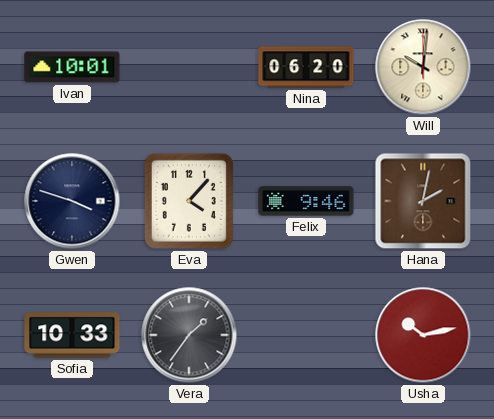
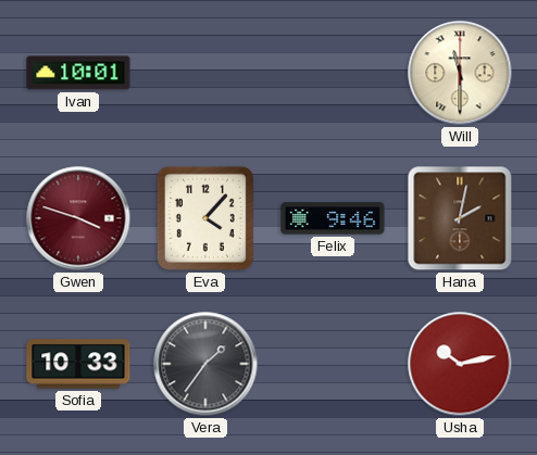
Nina: 06:20 -> none
Will: 10:01 -> 11:30
Gwen dial: navy -> burgundy
